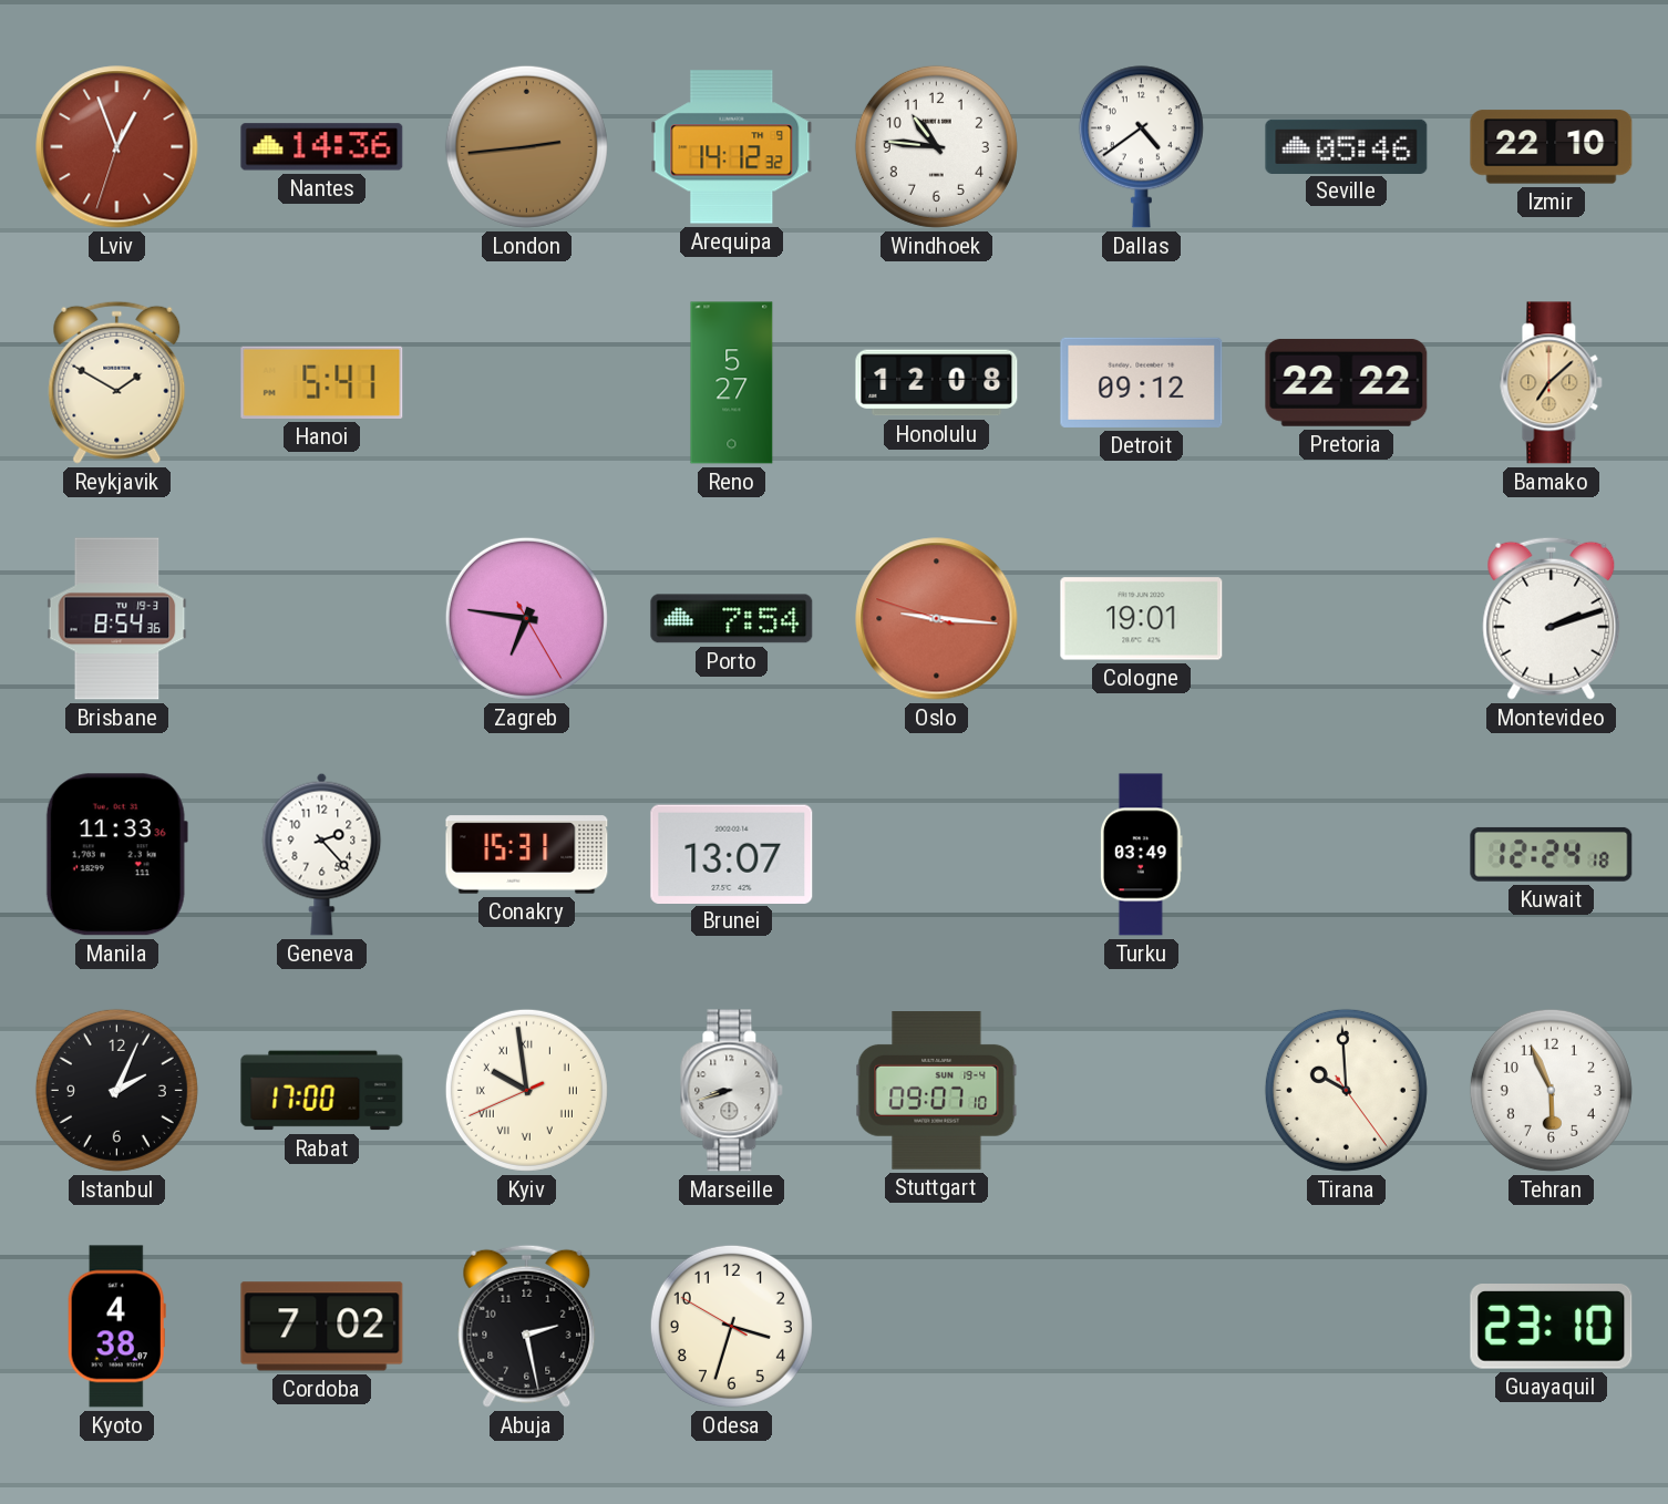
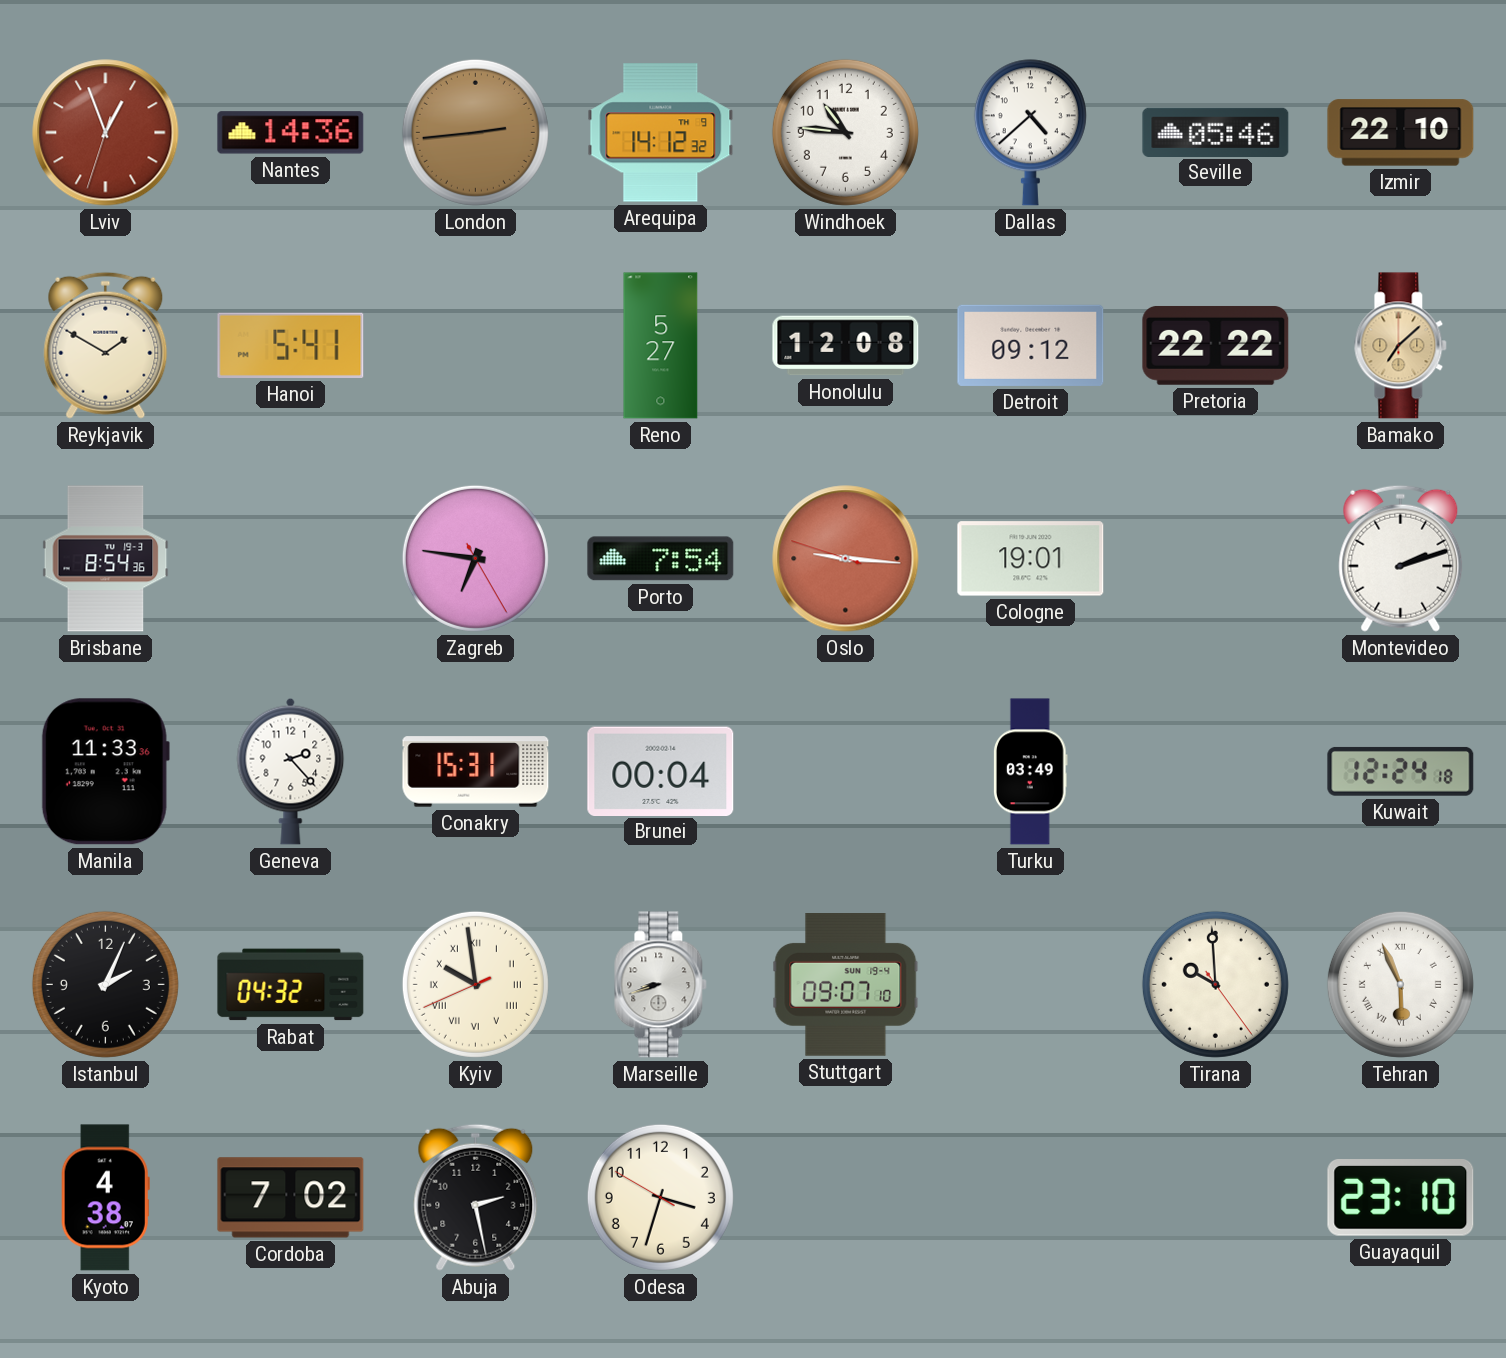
Dallas: 4:39 -> 4:38
Brunei: 13:07 -> 00:04
Rabat: 17:00 -> 04:32
Tehran numerals: Arabic -> Roman
